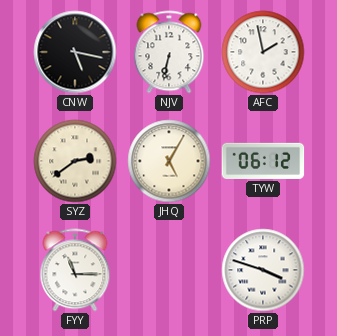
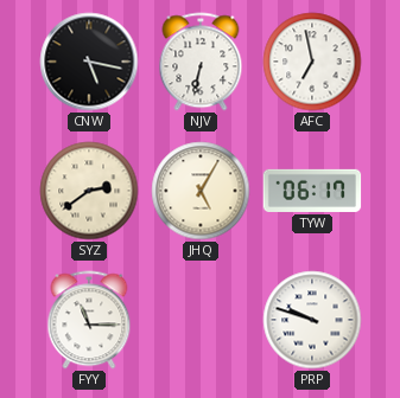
AFC: 1:58 -> 6:58
TYW: 06:12 -> 06:17
PRP: 3:48 -> 9:48
